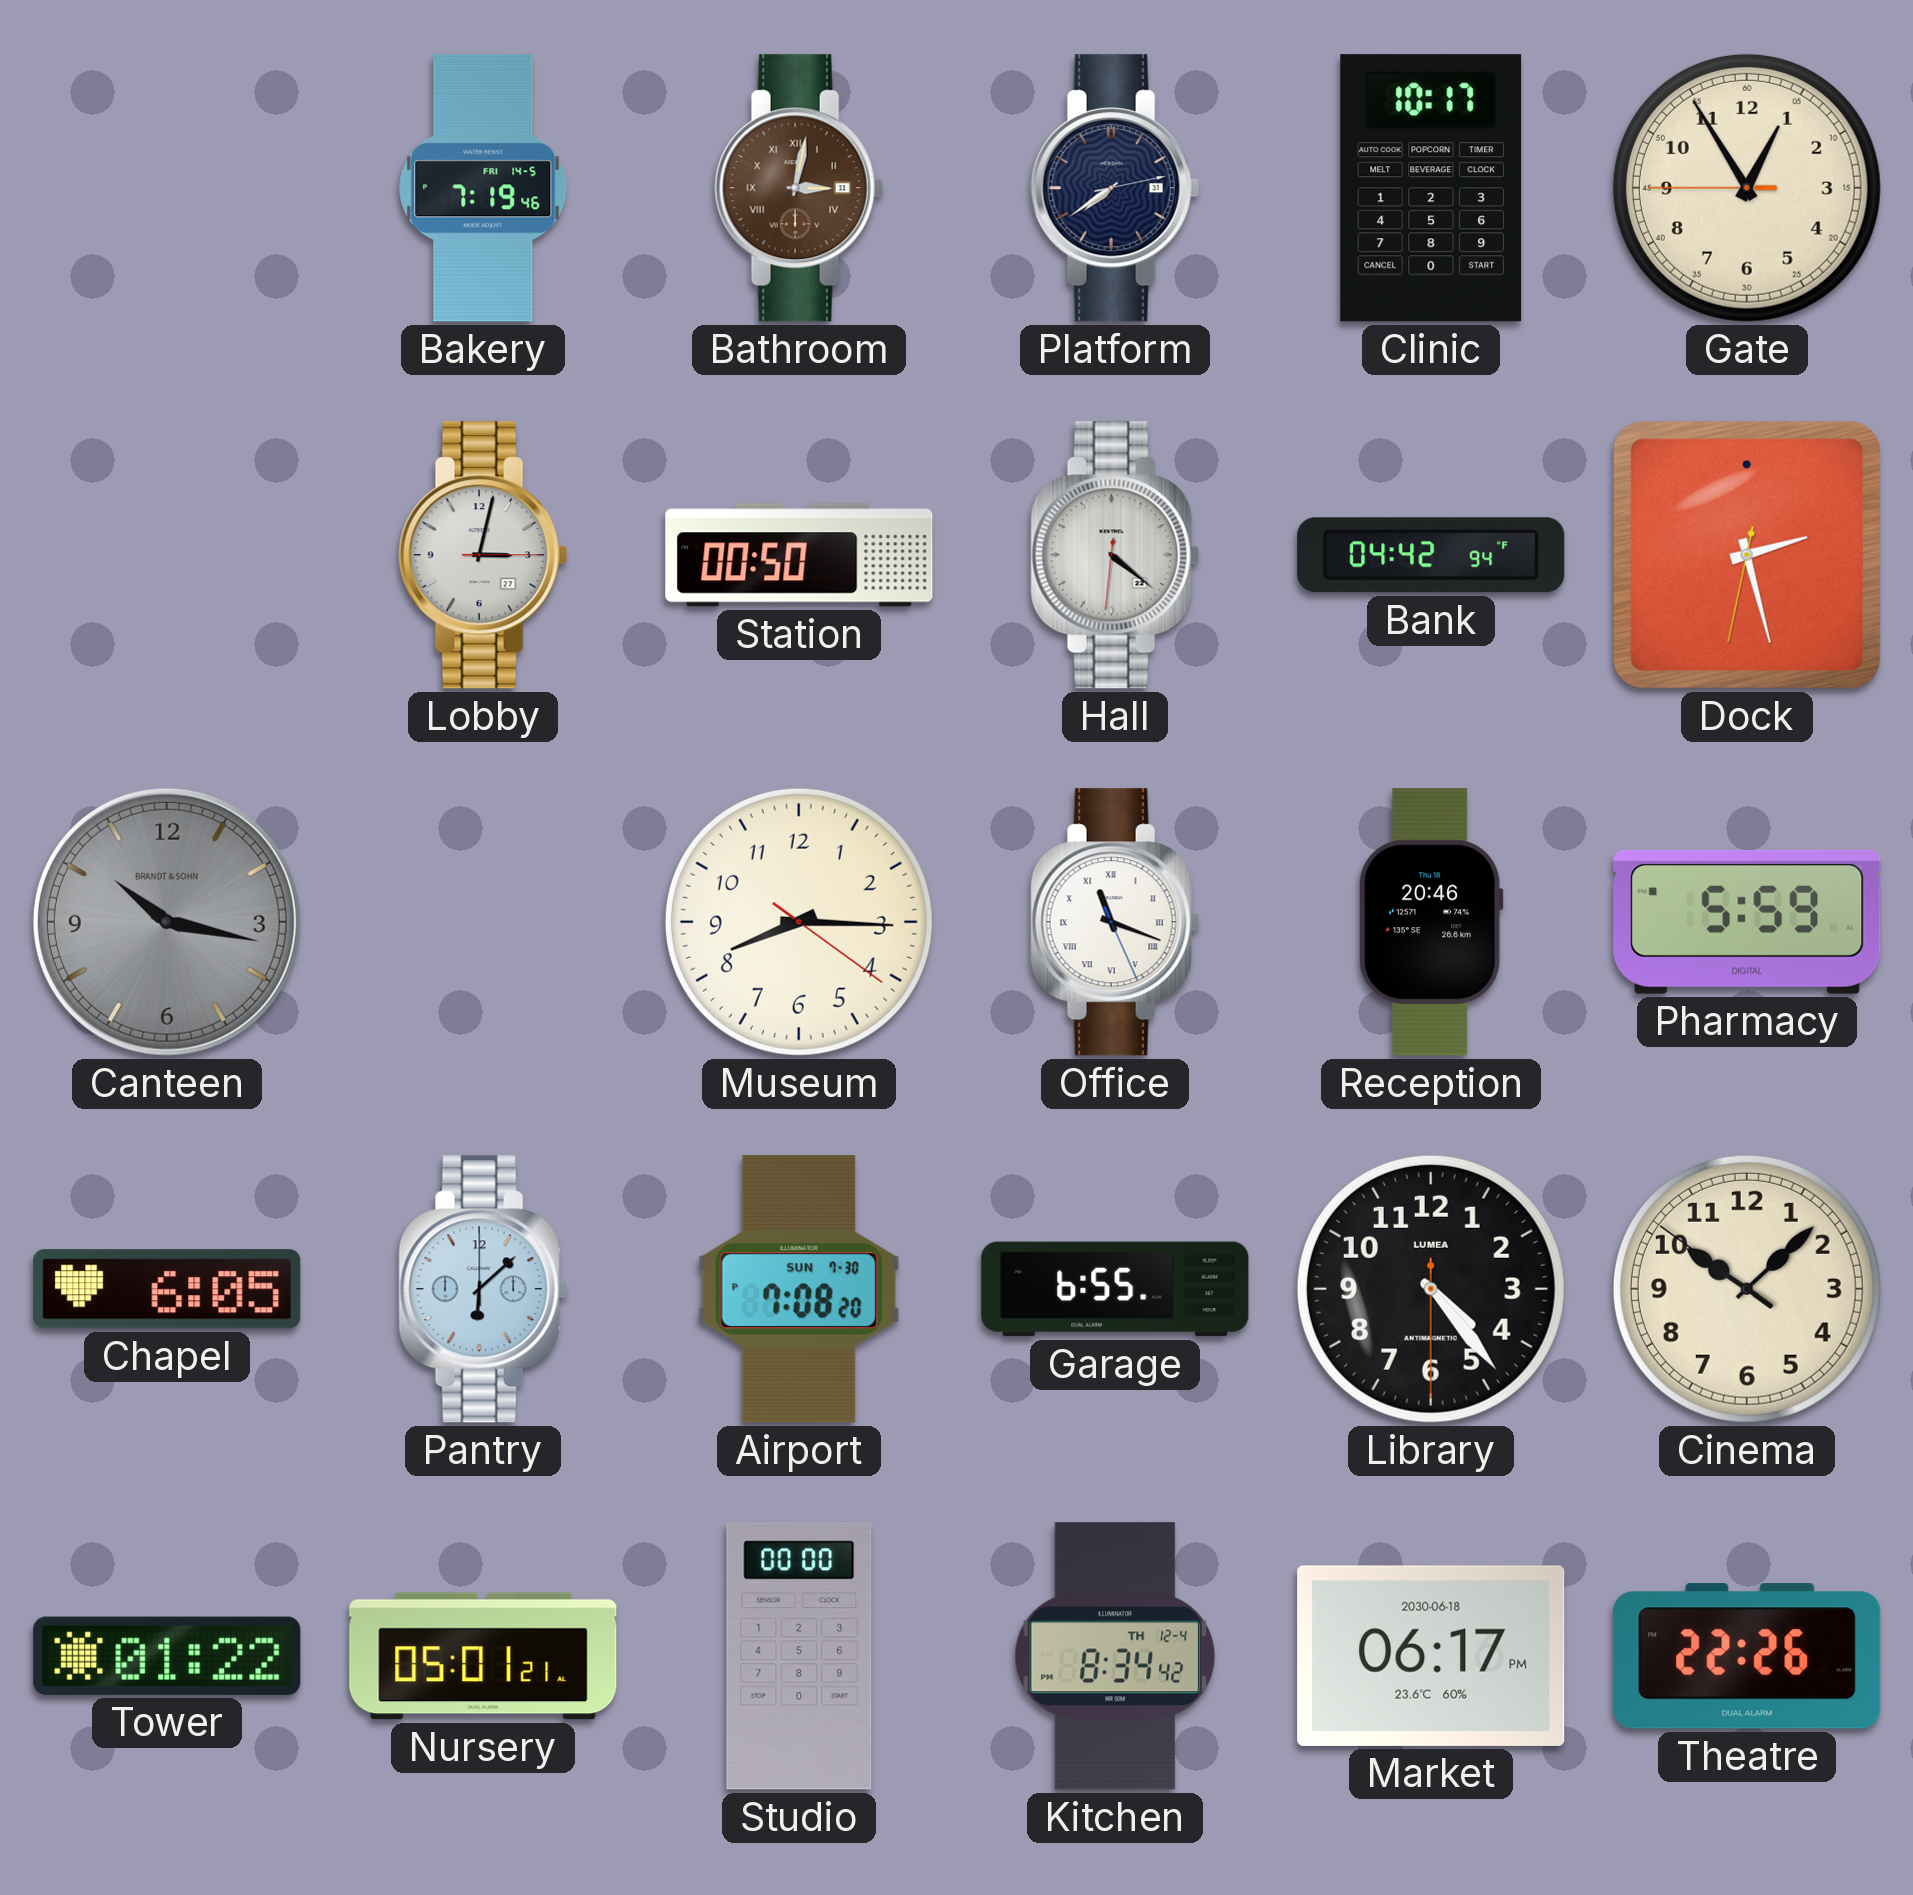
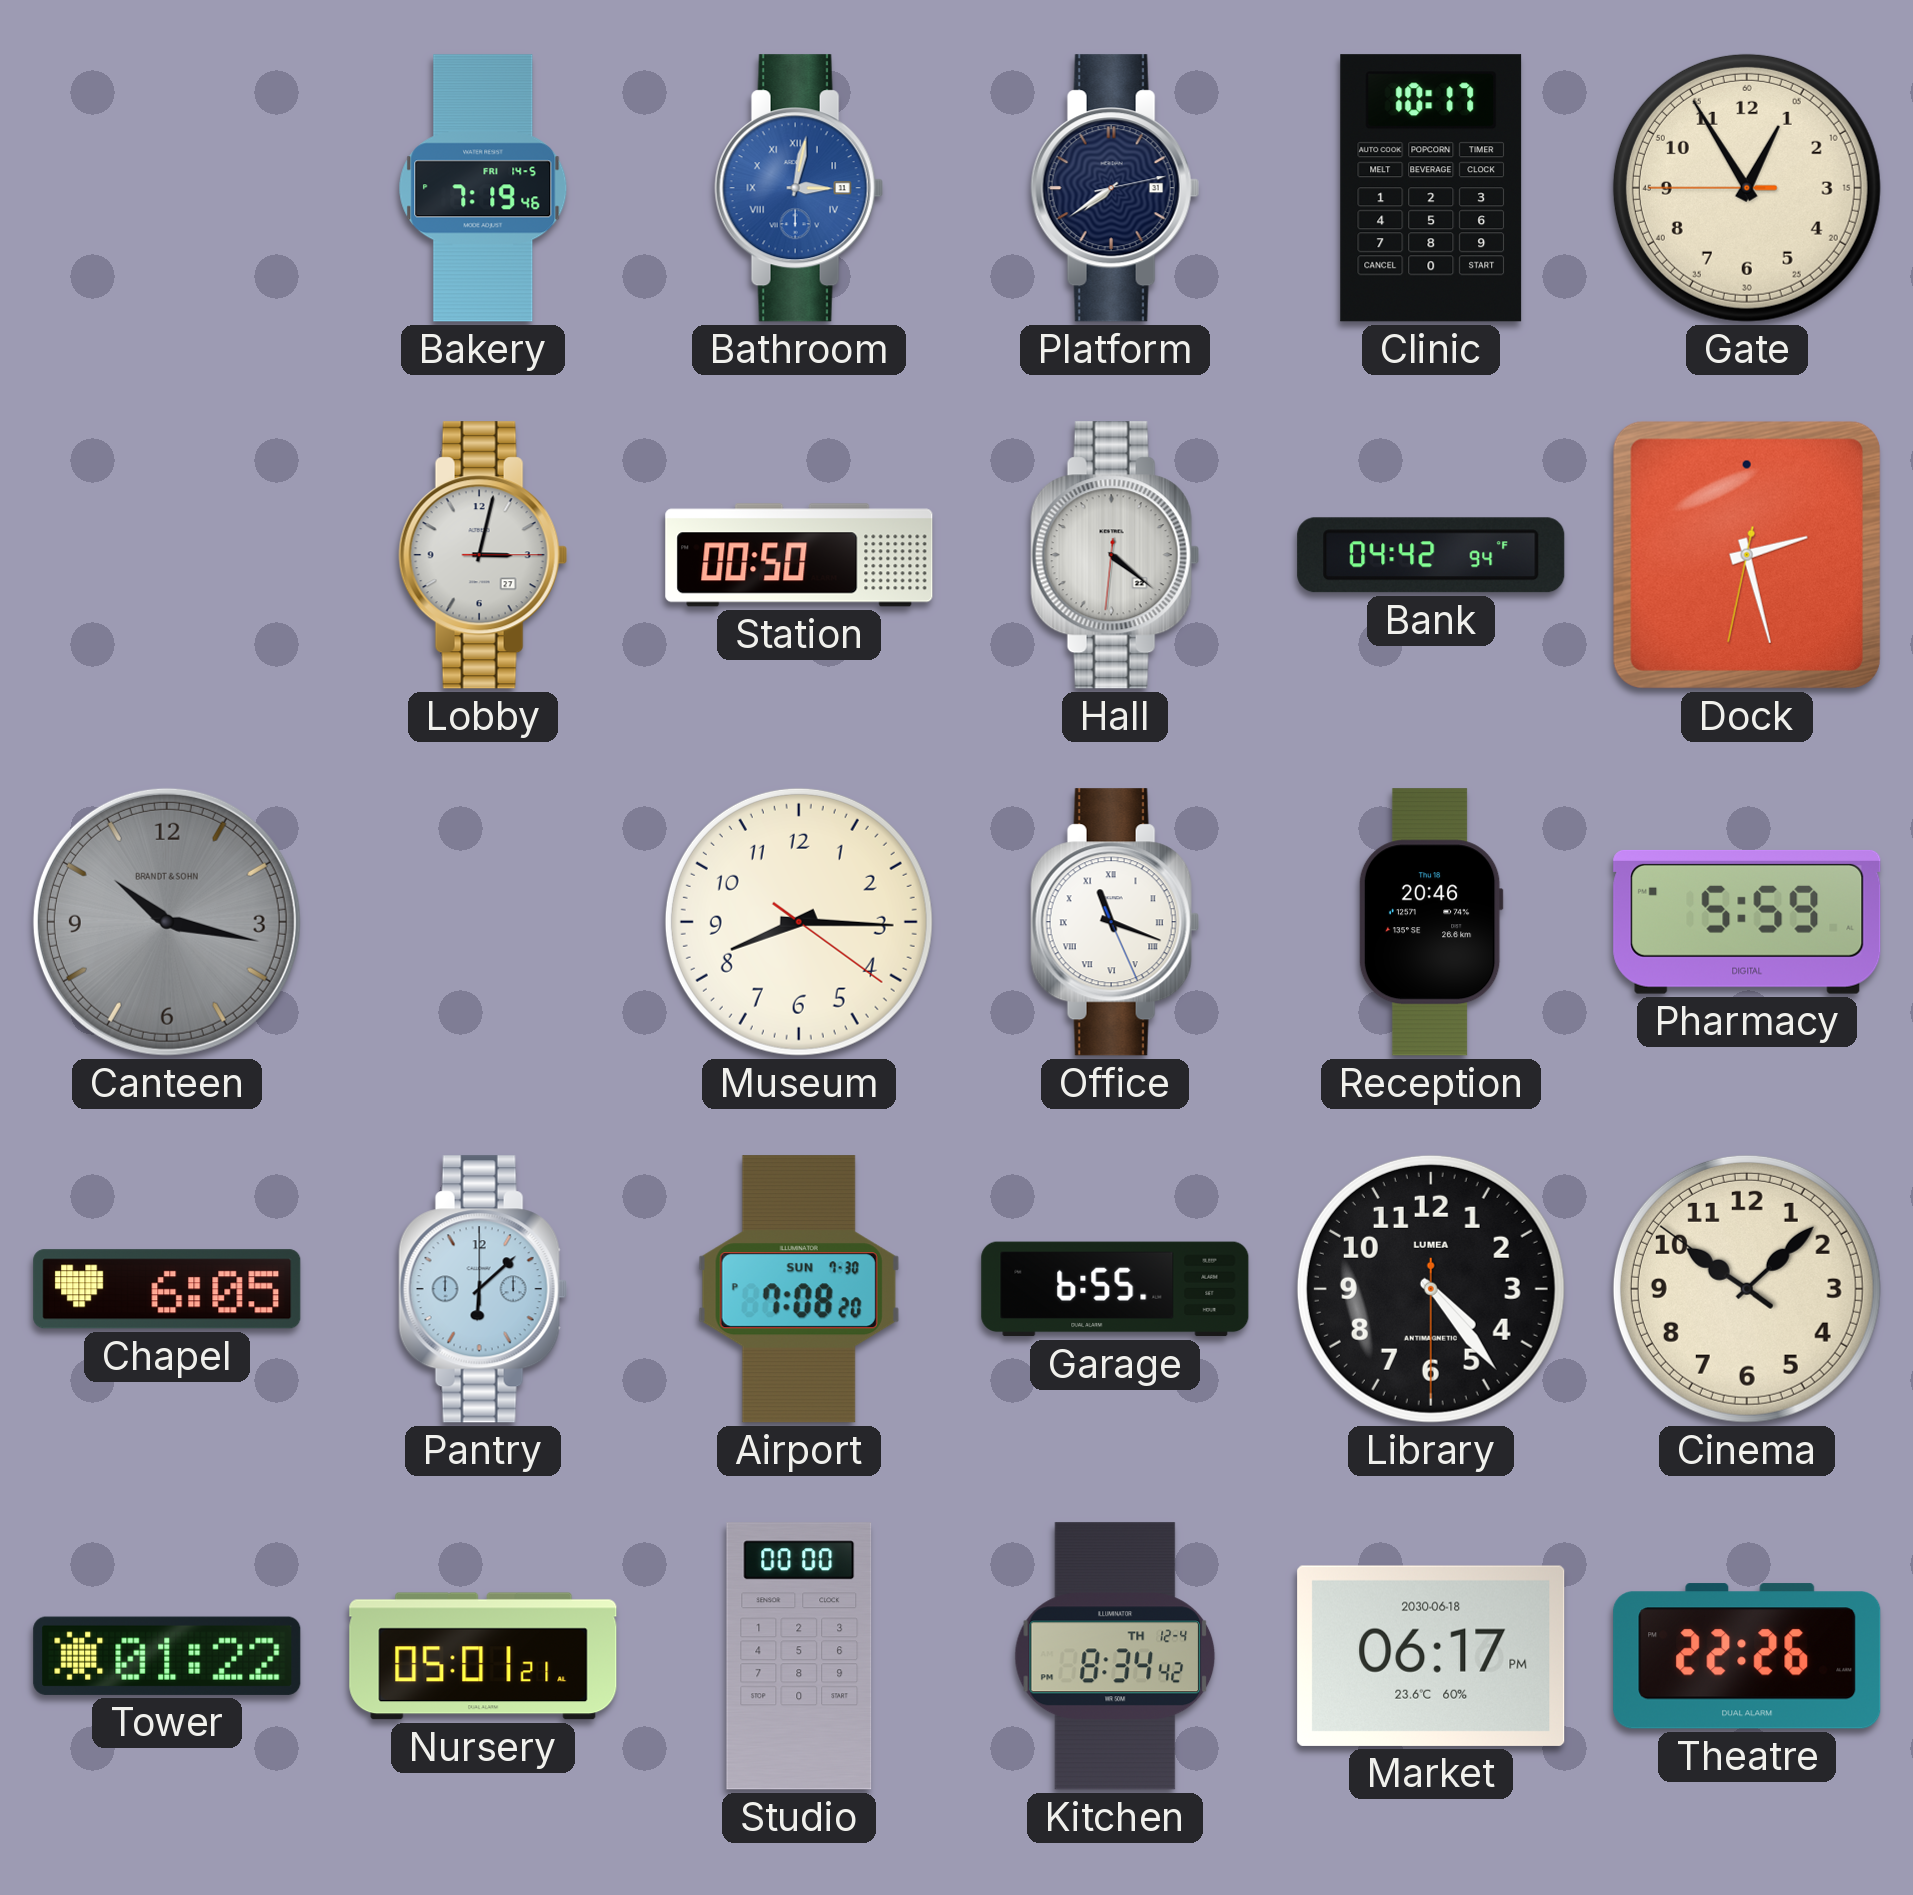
Bathroom dial: brown -> blue
